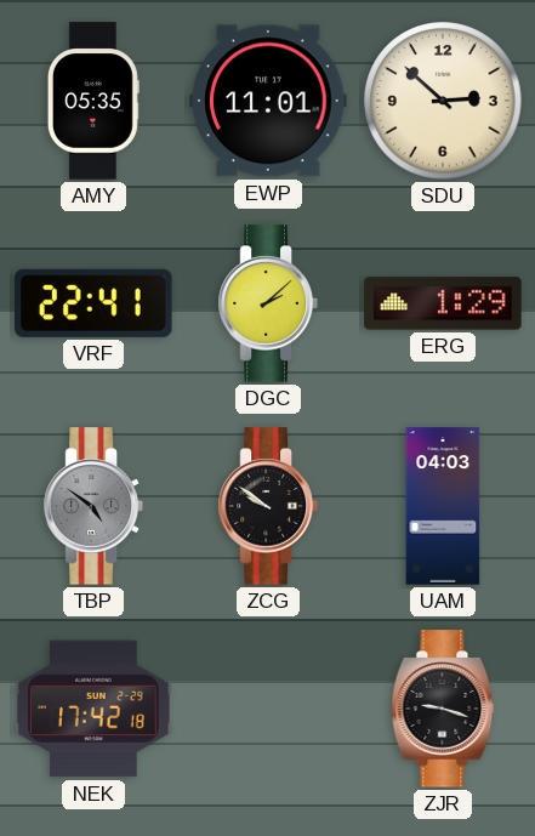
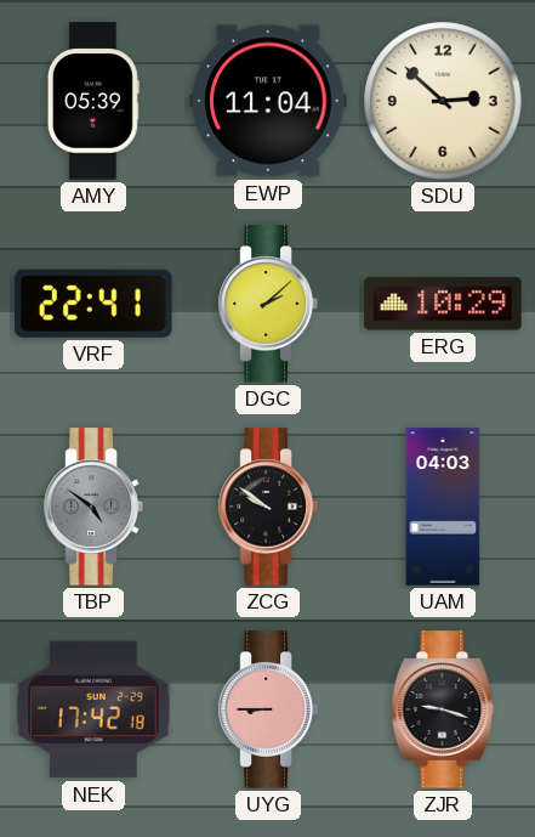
AMY: 05:35 -> 05:39
EWP: 11:01 -> 11:04
ERG: 1:29 -> 10:29
UYG: none -> 8:45
